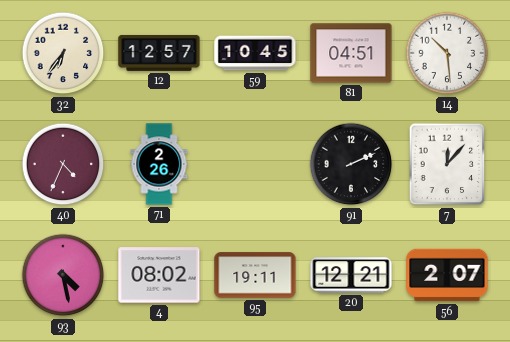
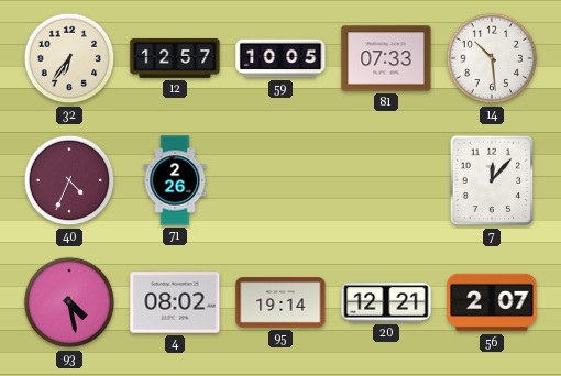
59: 10:45 -> 10:05
81: 04:51 -> 07:33
91: 2:11 -> none
95: 19:11 -> 19:14
